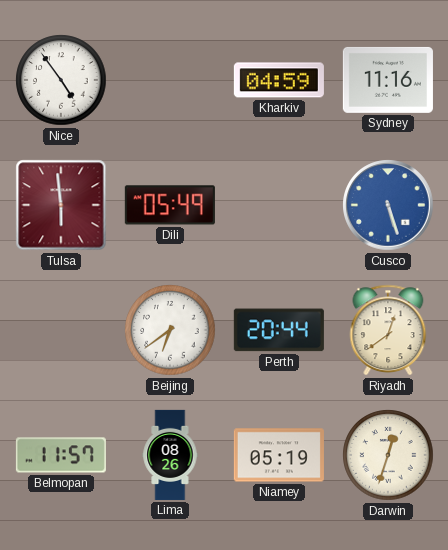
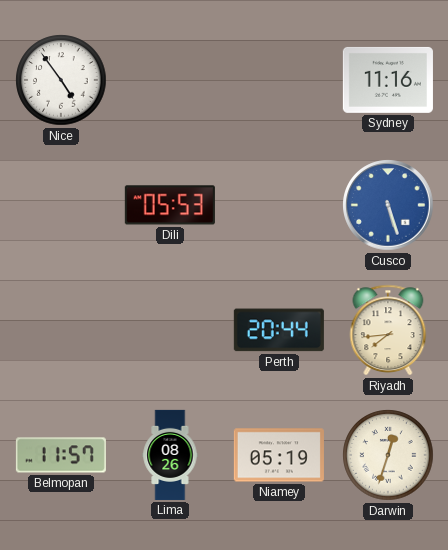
Kharkiv: 04:59 -> none
Tulsa: 5:59 -> none
Dili: 05:49 -> 05:53
Beijing: 6:39 -> none
Riyadh: 12:39 -> 7:44
